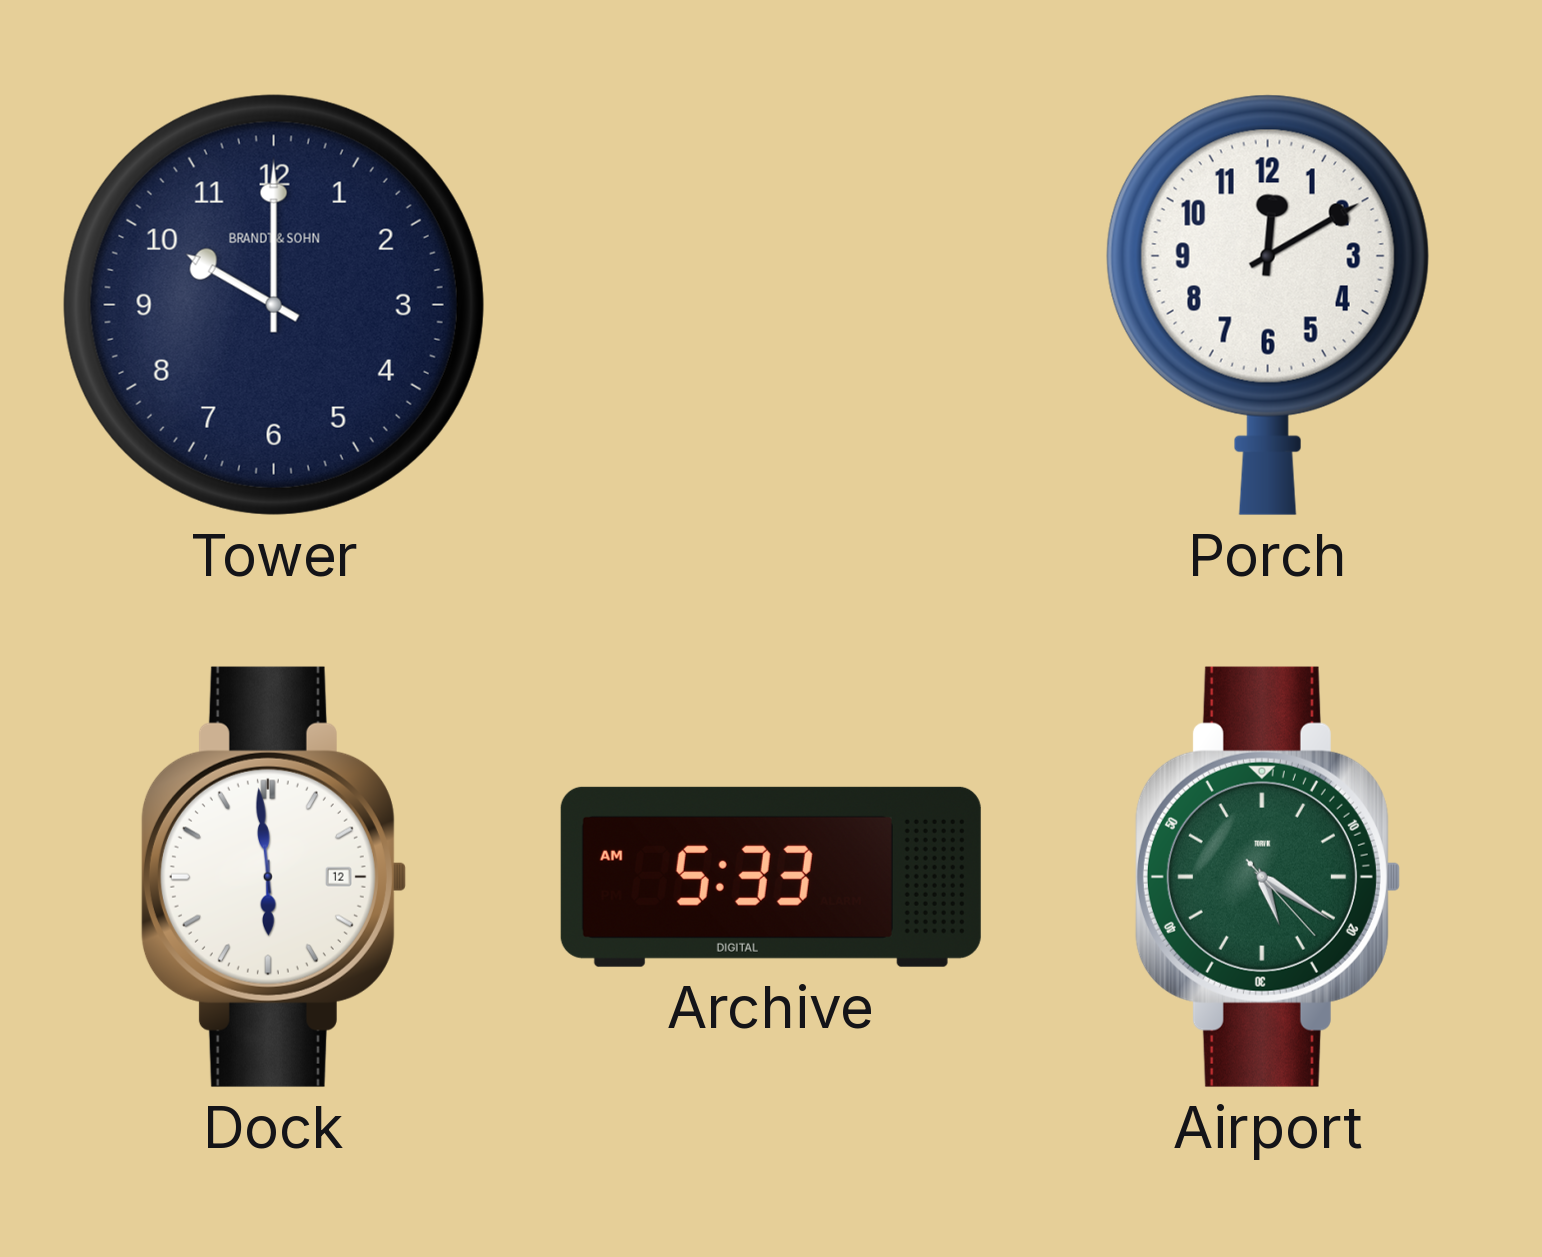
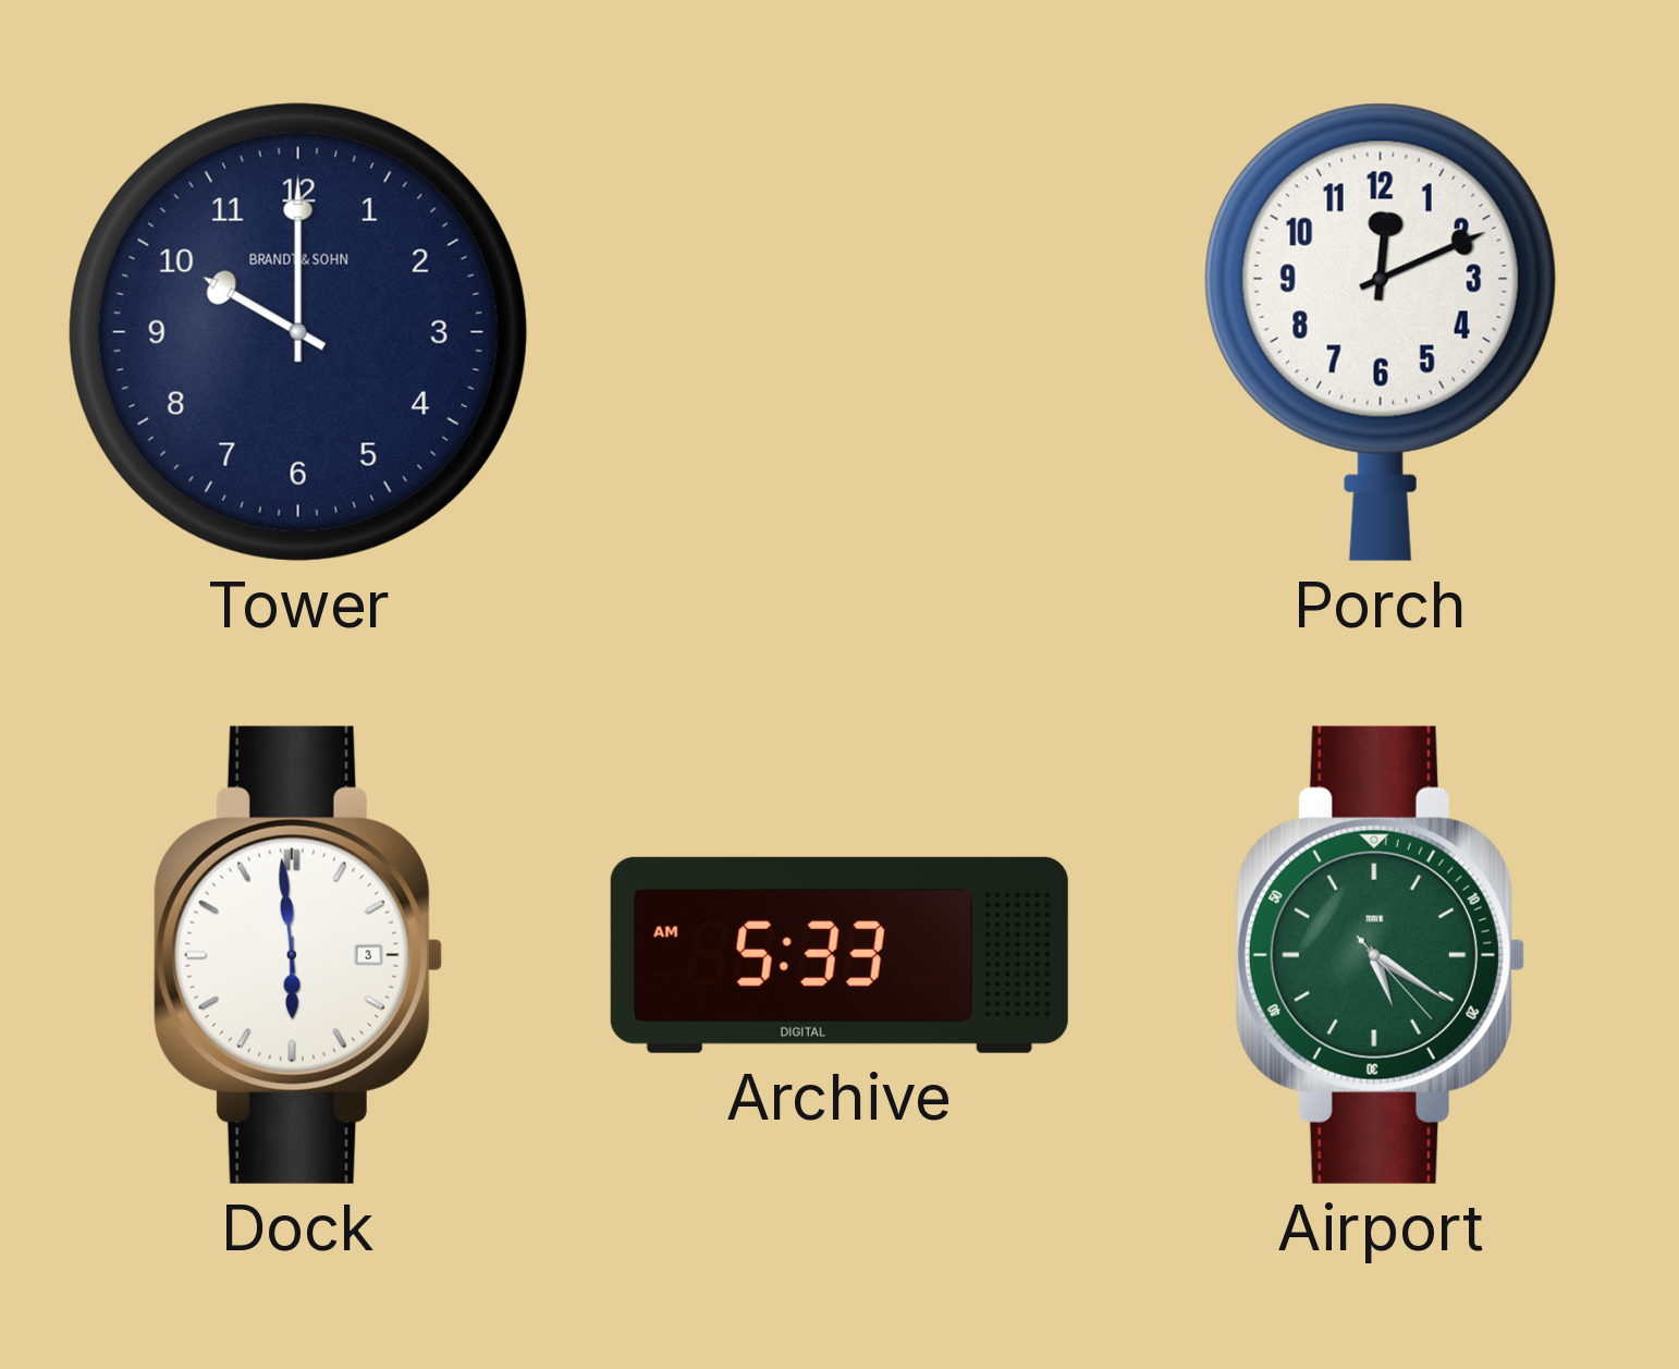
Porch: 12:10 -> 12:11
Dock date: 12 -> 3
